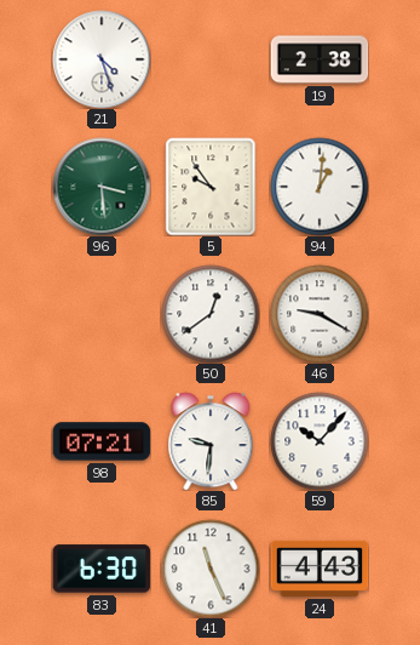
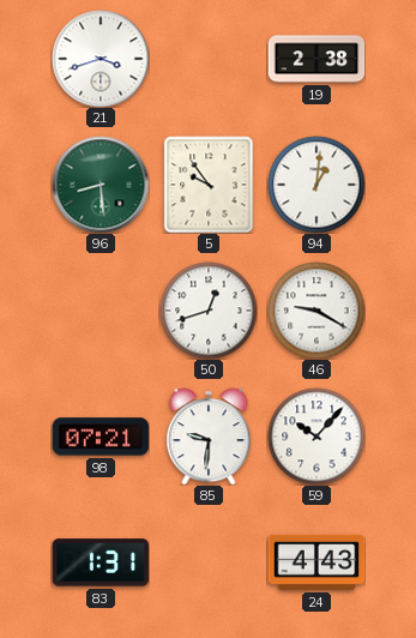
21: 4:27 -> 3:42
96: 3:29 -> 8:29
50: 12:39 -> 12:42
83: 6:30 -> 1:31
41: 11:26 -> none
